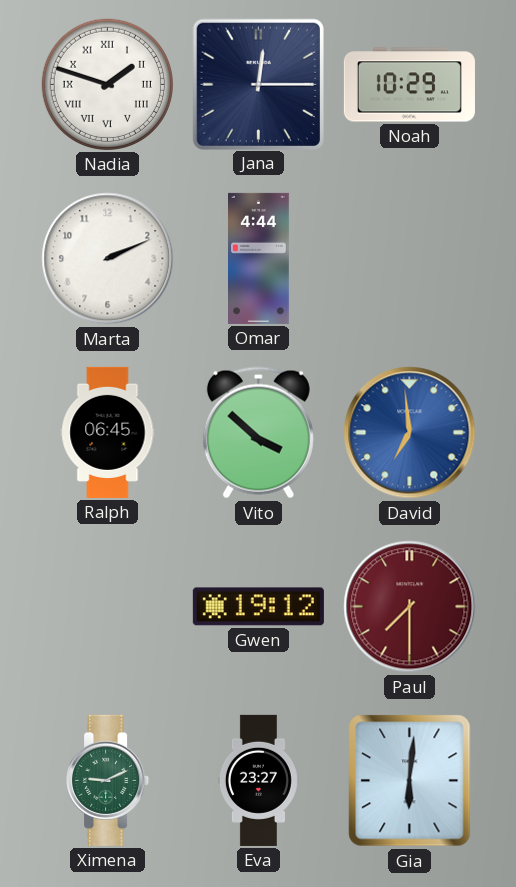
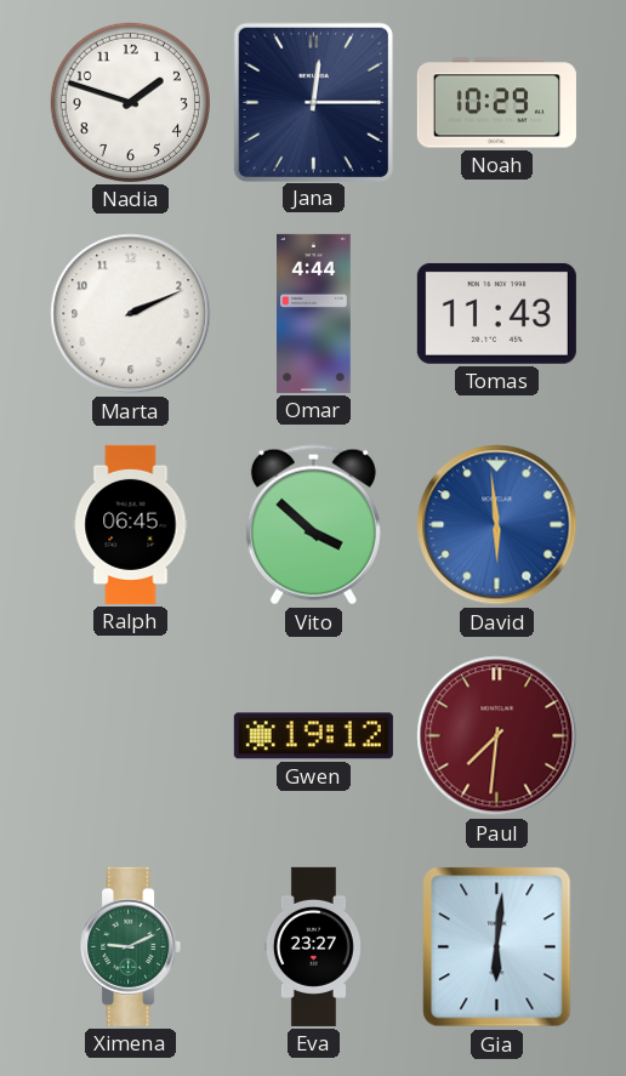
Nadia numerals: Roman -> Arabic
Tomas: none -> 11:43
David: 6:59 -> 5:59
Paul: 7:30 -> 7:31
